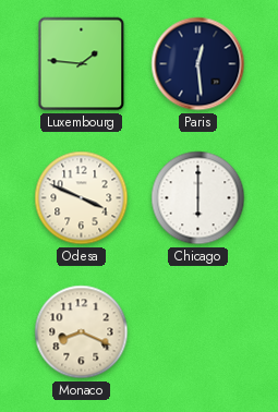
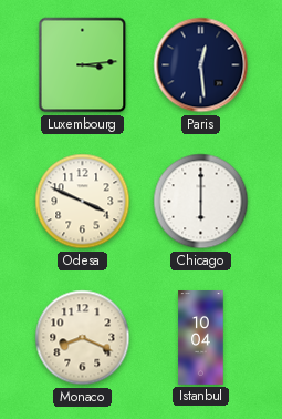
Luxembourg: 1:46 -> 3:14
Istanbul: none -> 10:04
